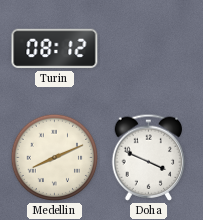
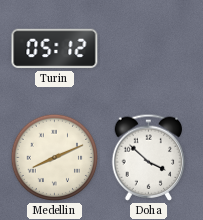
Turin: 08:12 -> 05:12
Doha: 3:49 -> 3:52
